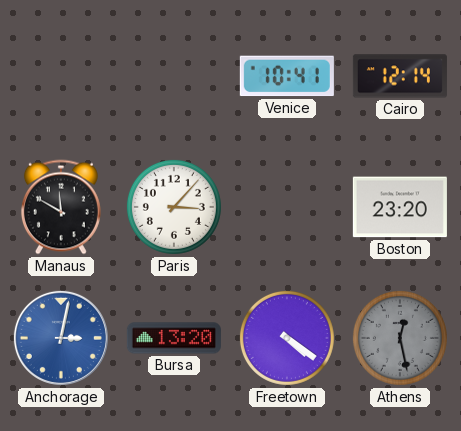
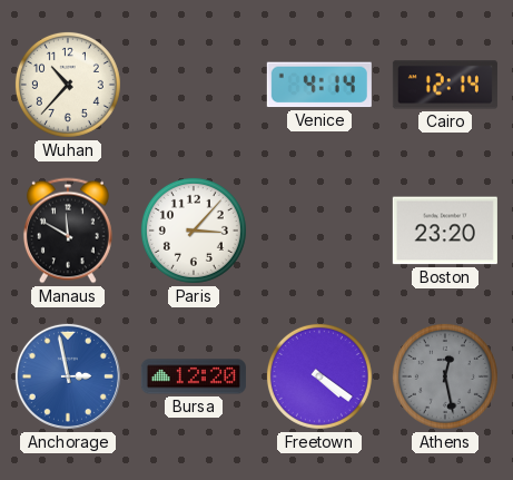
Wuhan: none -> 10:37
Venice: 10:41 -> 4:14
Anchorage: 3:02 -> 2:58
Bursa: 13:20 -> 12:20
